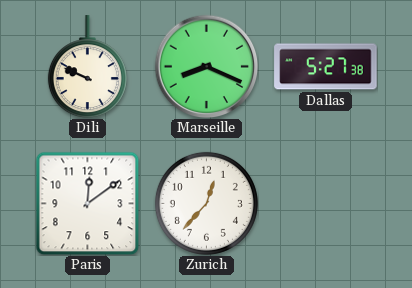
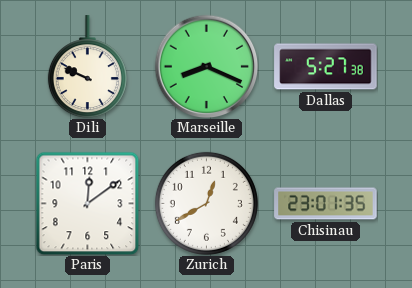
Zurich: 12:37 -> 12:40
Chisinau: none -> 23:01
